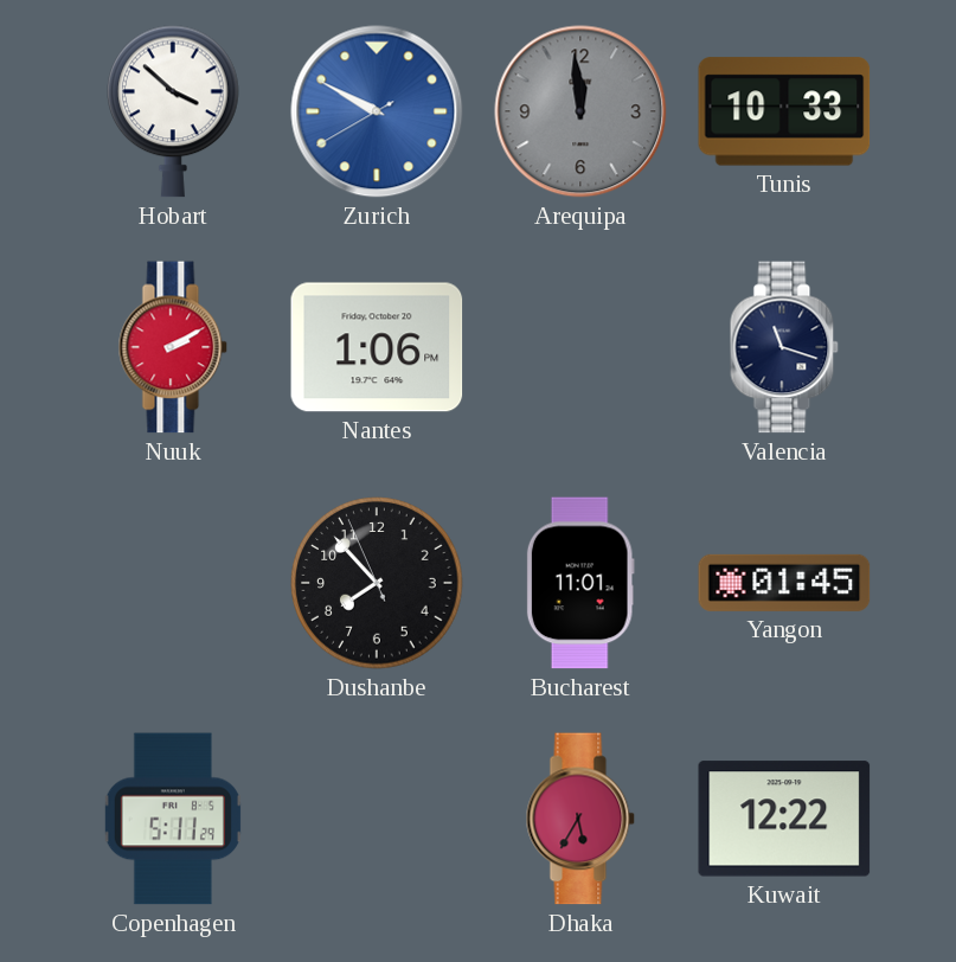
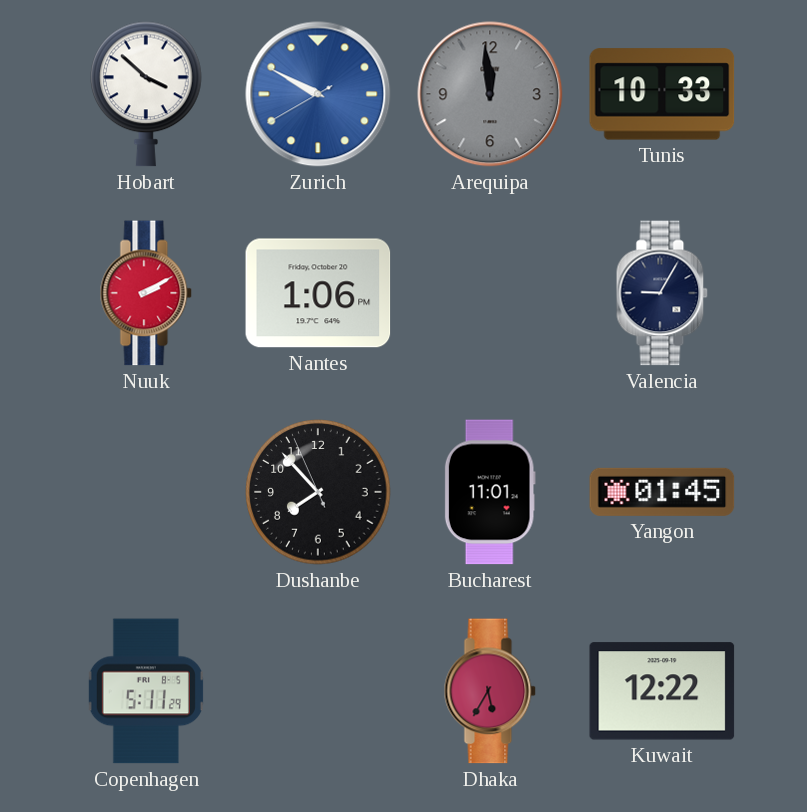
Valencia: 11:18 -> 9:05
